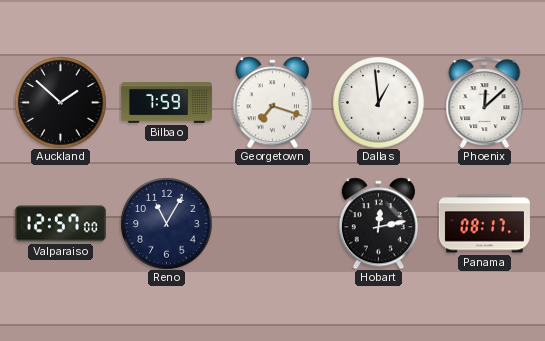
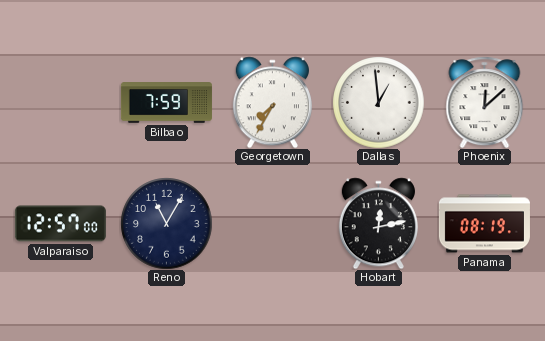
Auckland: 1:52 -> none
Georgetown: 7:18 -> 7:35
Panama: 08:17 -> 08:19
